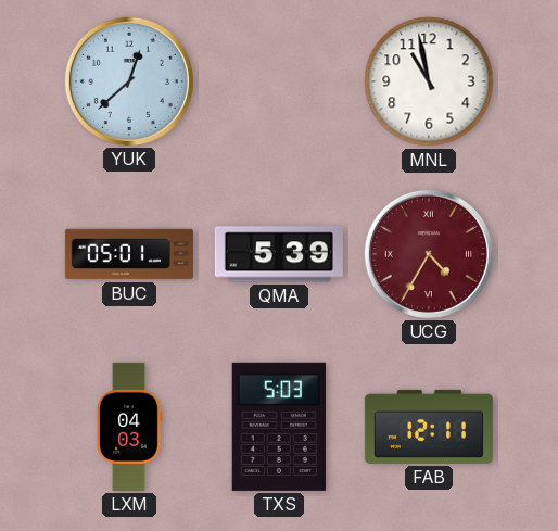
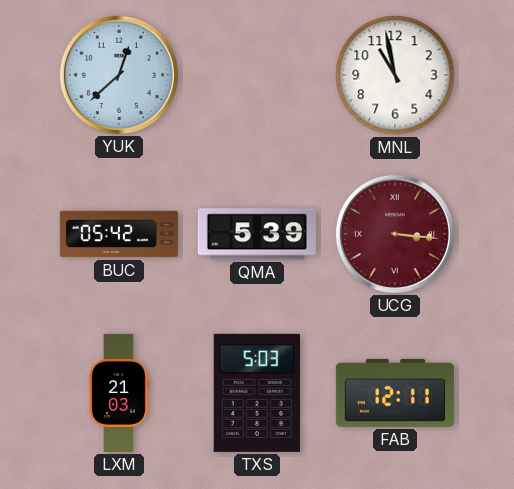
BUC: 05:01 -> 05:42
UCG: 4:35 -> 3:16
LXM: 04:03 -> 21:03
